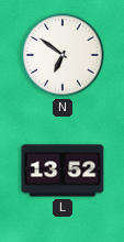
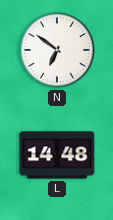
L: 13:52 -> 14:48
